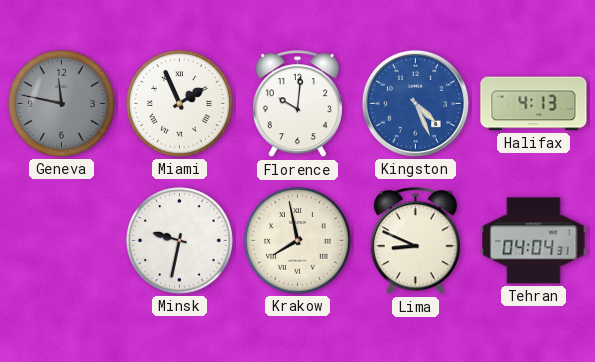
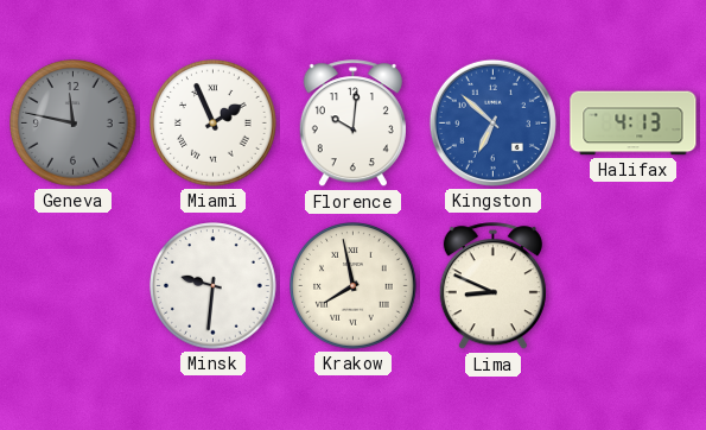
Kingston: 4:26 -> 6:52
Minsk: 9:32 -> 9:31
Tehran: 04:04 -> none
